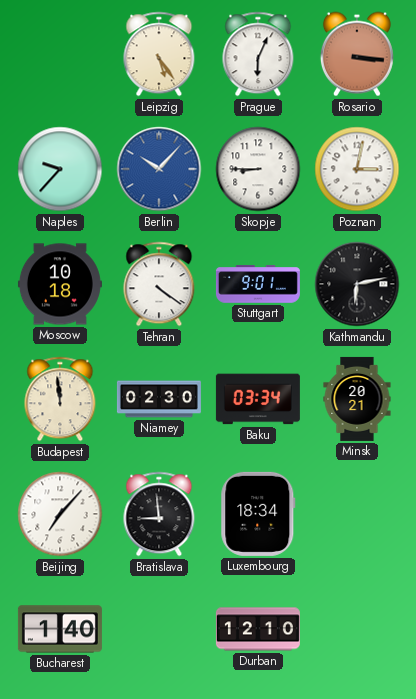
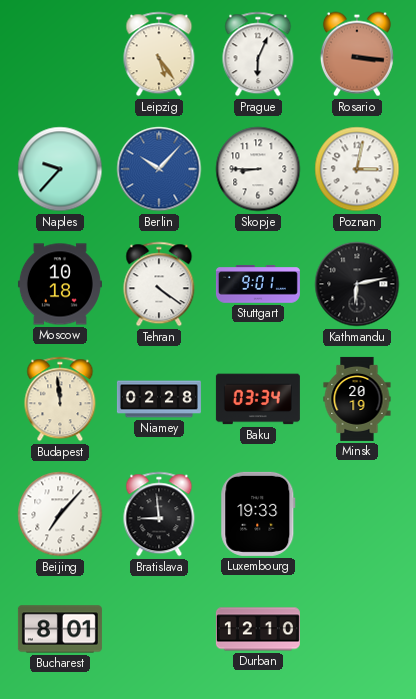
Niamey: 02:30 -> 02:28
Minsk: 20:21 -> 20:19
Luxembourg: 18:34 -> 19:33
Bucharest: 1:40 -> 8:01
